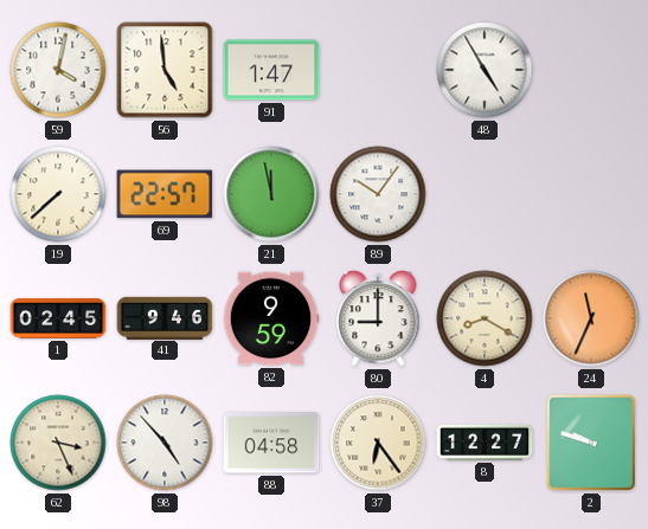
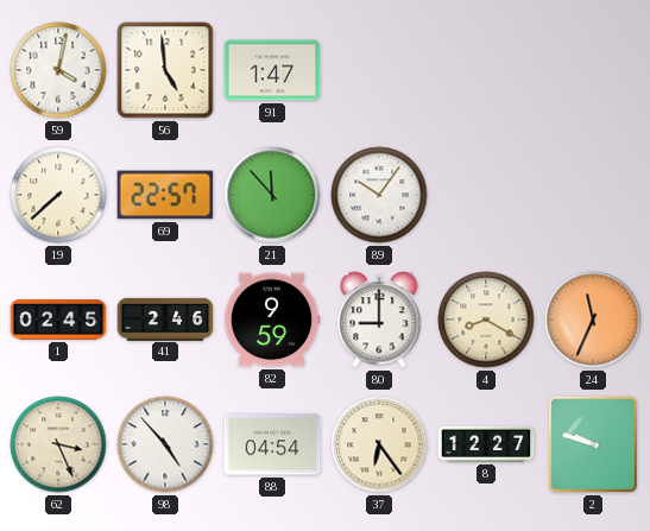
48: 4:55 -> none
21: 11:58 -> 11:53
41: 9:46 -> 2:46
88: 04:58 -> 04:54
